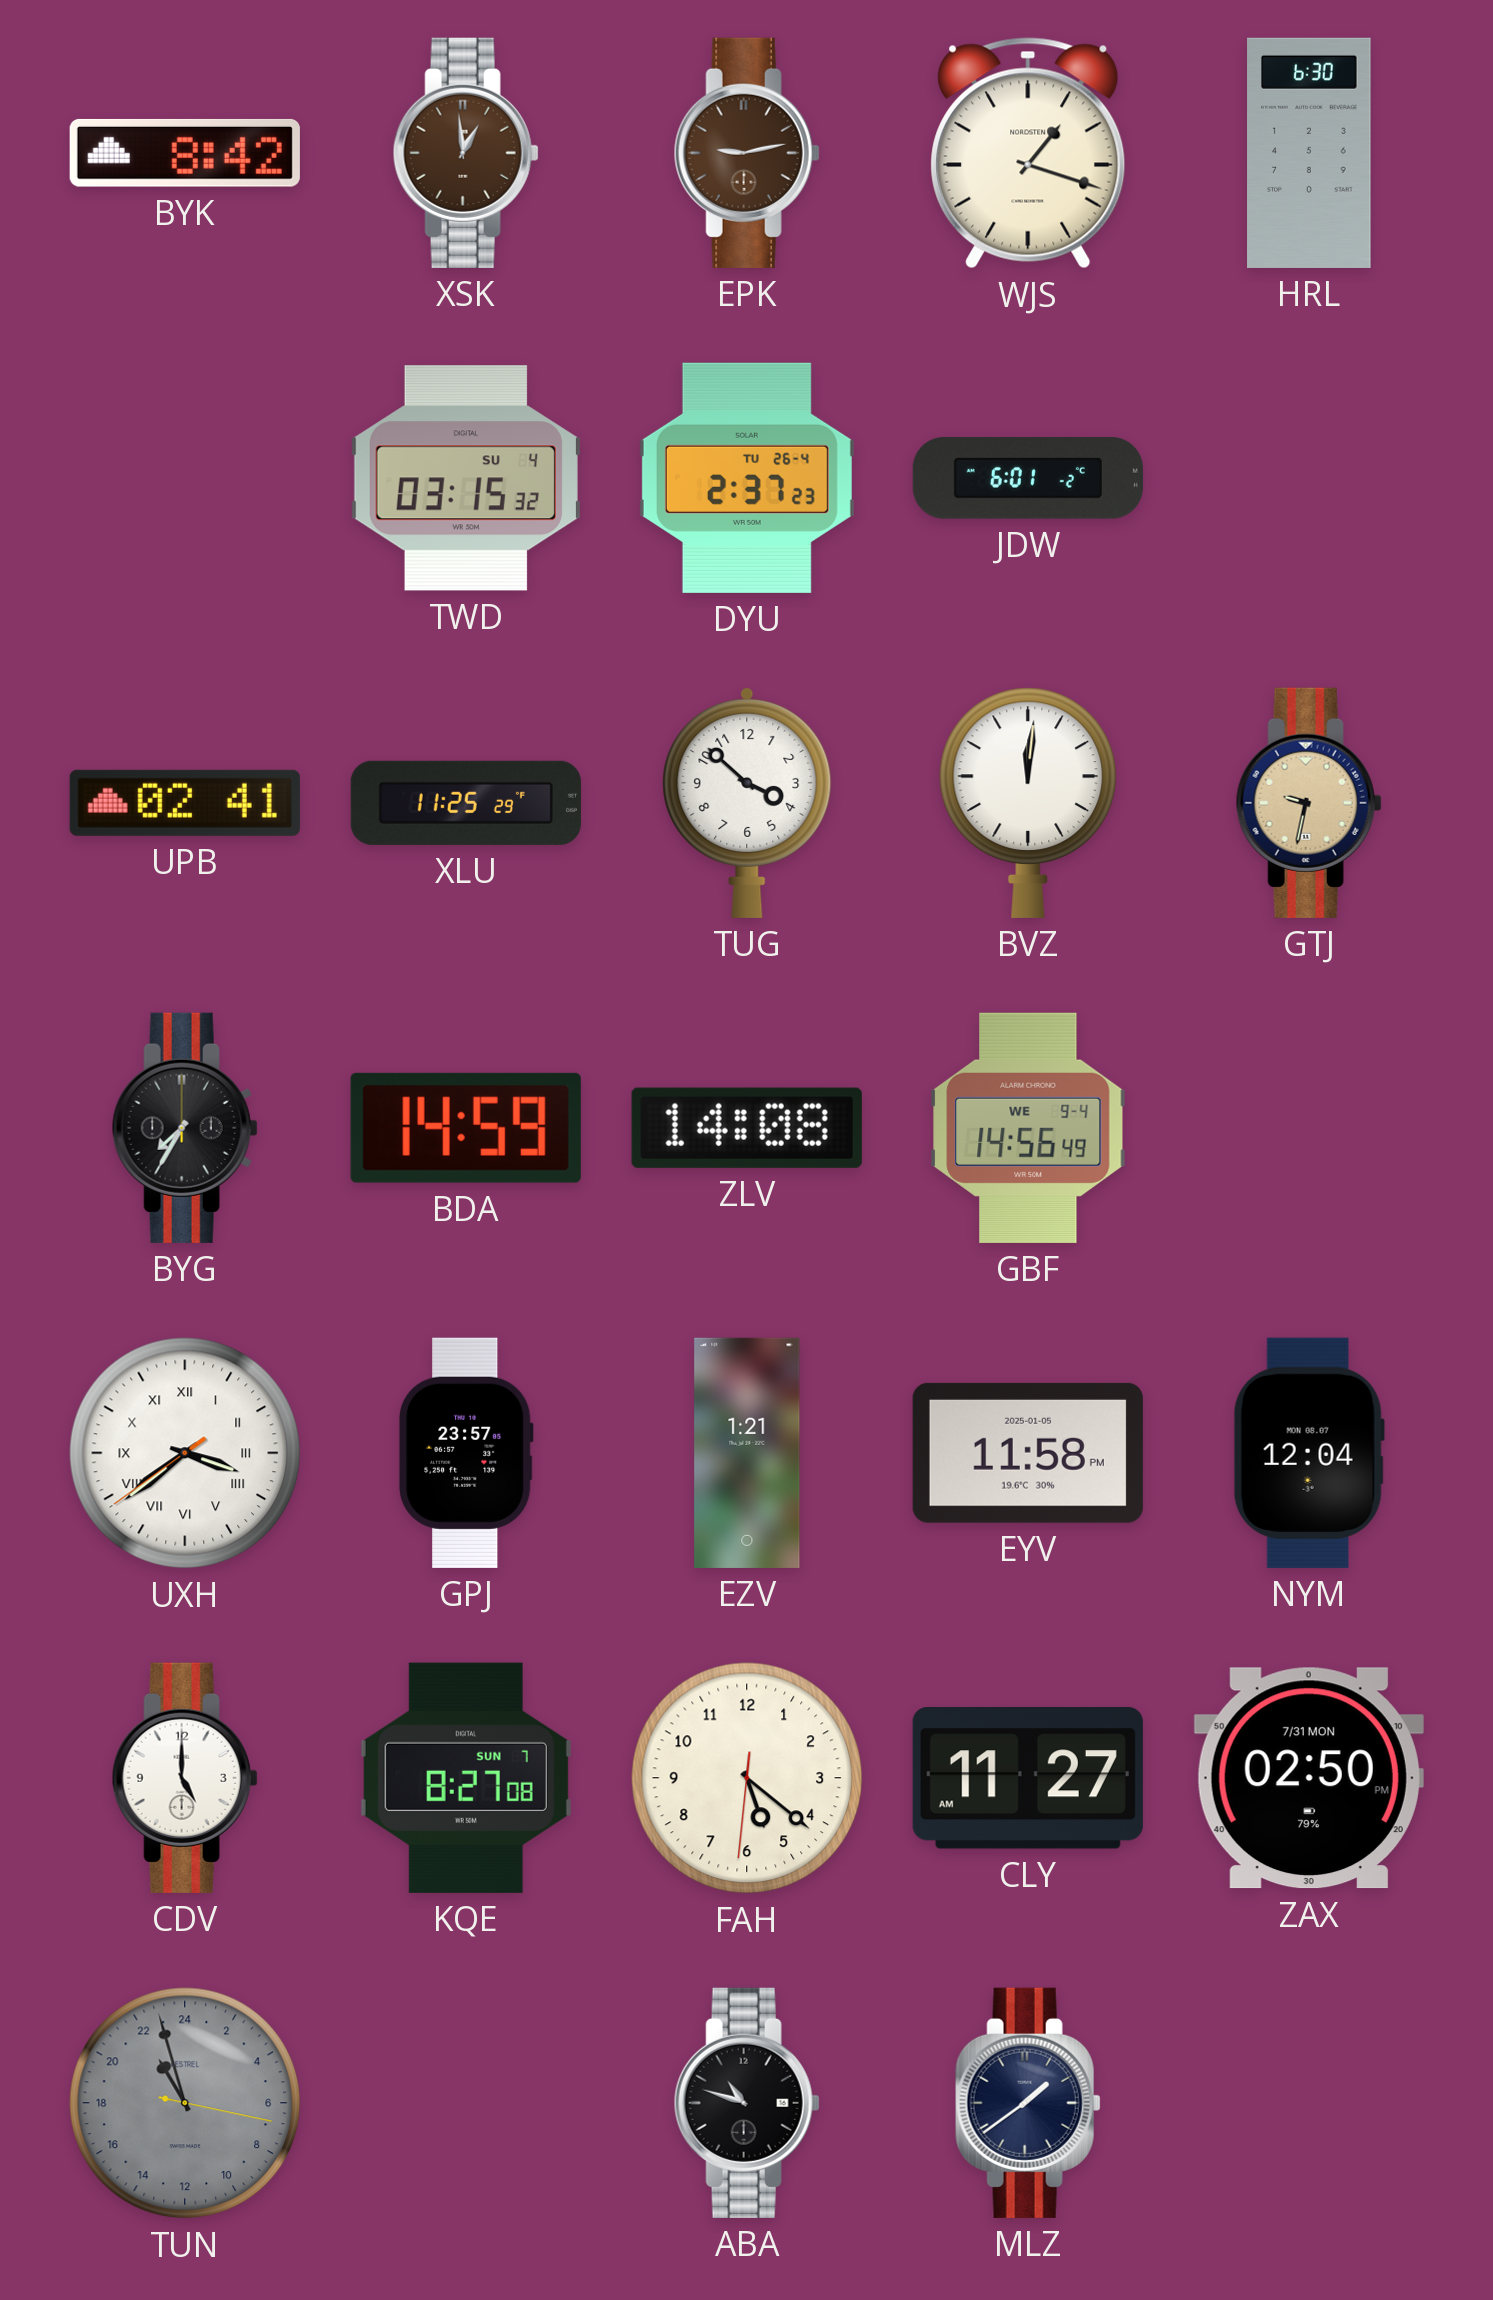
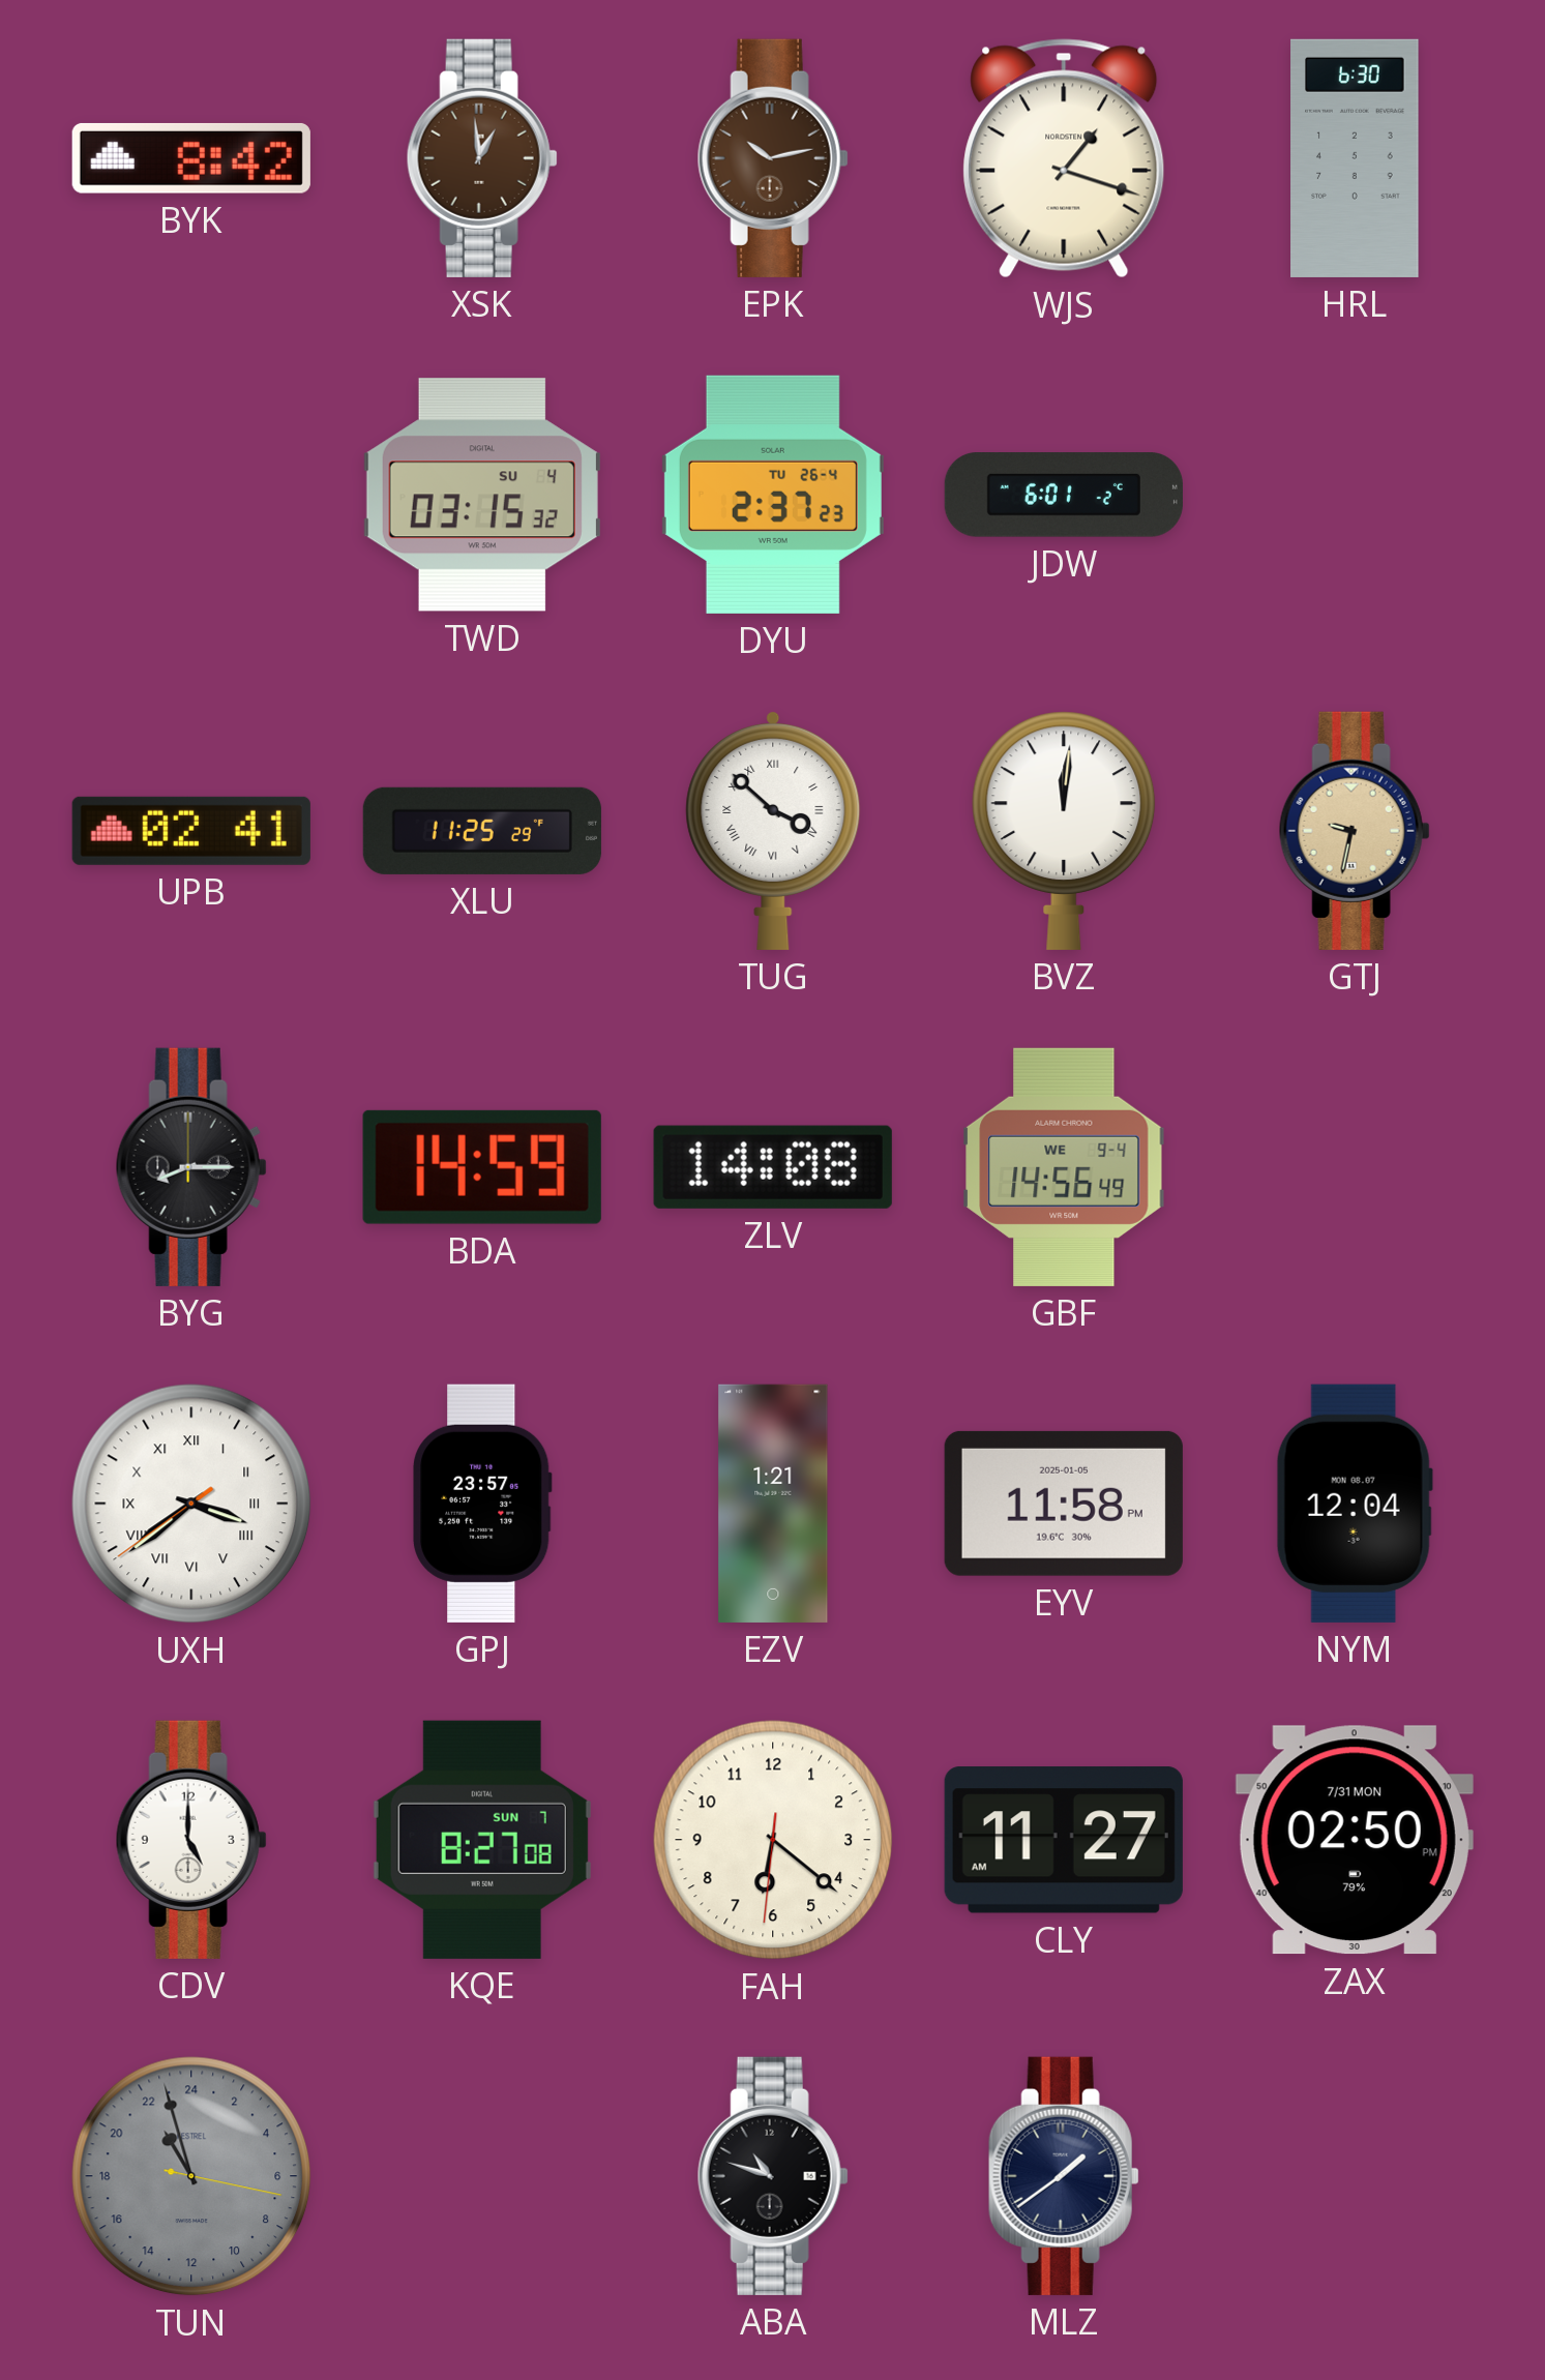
EPK: 9:13 -> 10:13
TUG numerals: Arabic -> Roman
BYG: 7:35 -> 8:15
FAH: 5:21 -> 6:21
